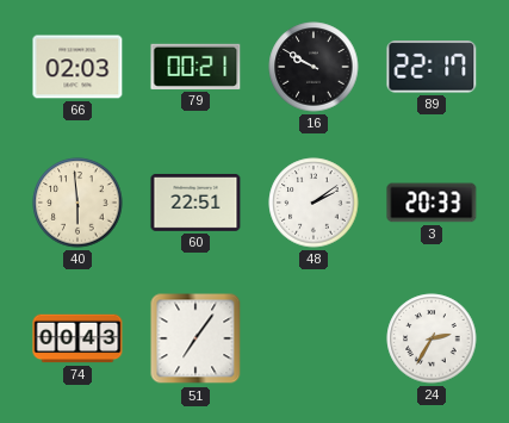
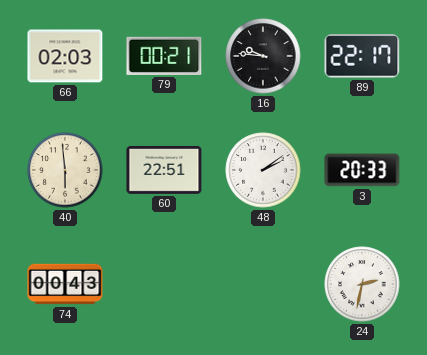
16: 9:50 -> 9:46
51: 7:06 -> none
24: 2:35 -> 2:32
